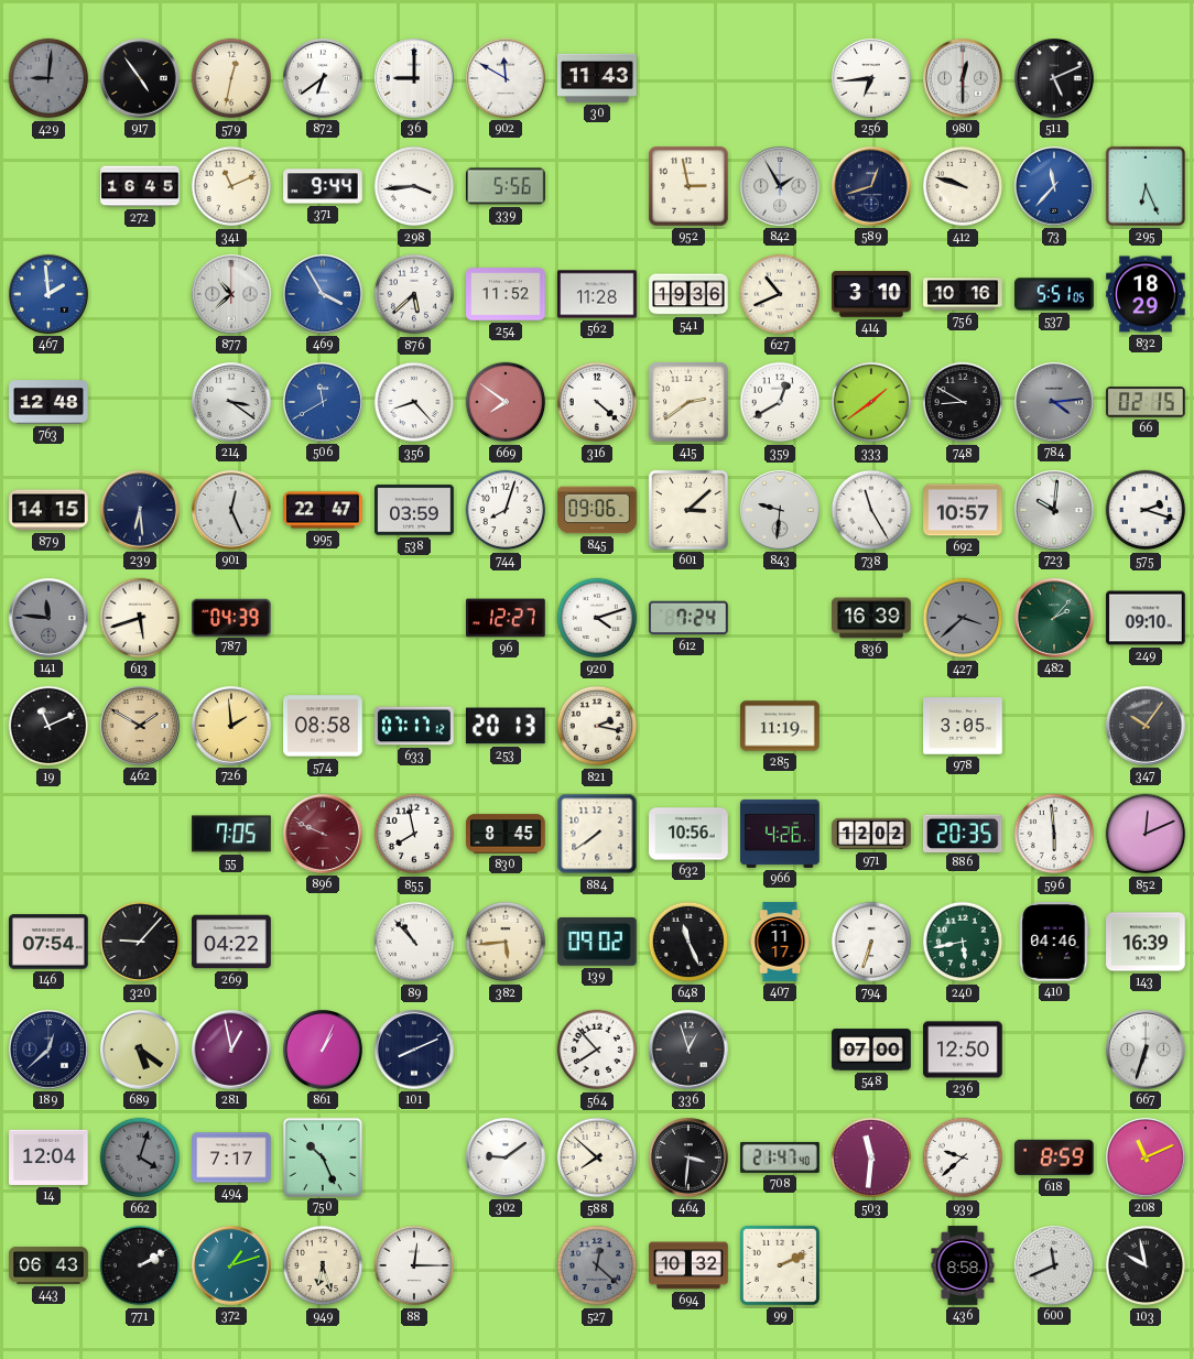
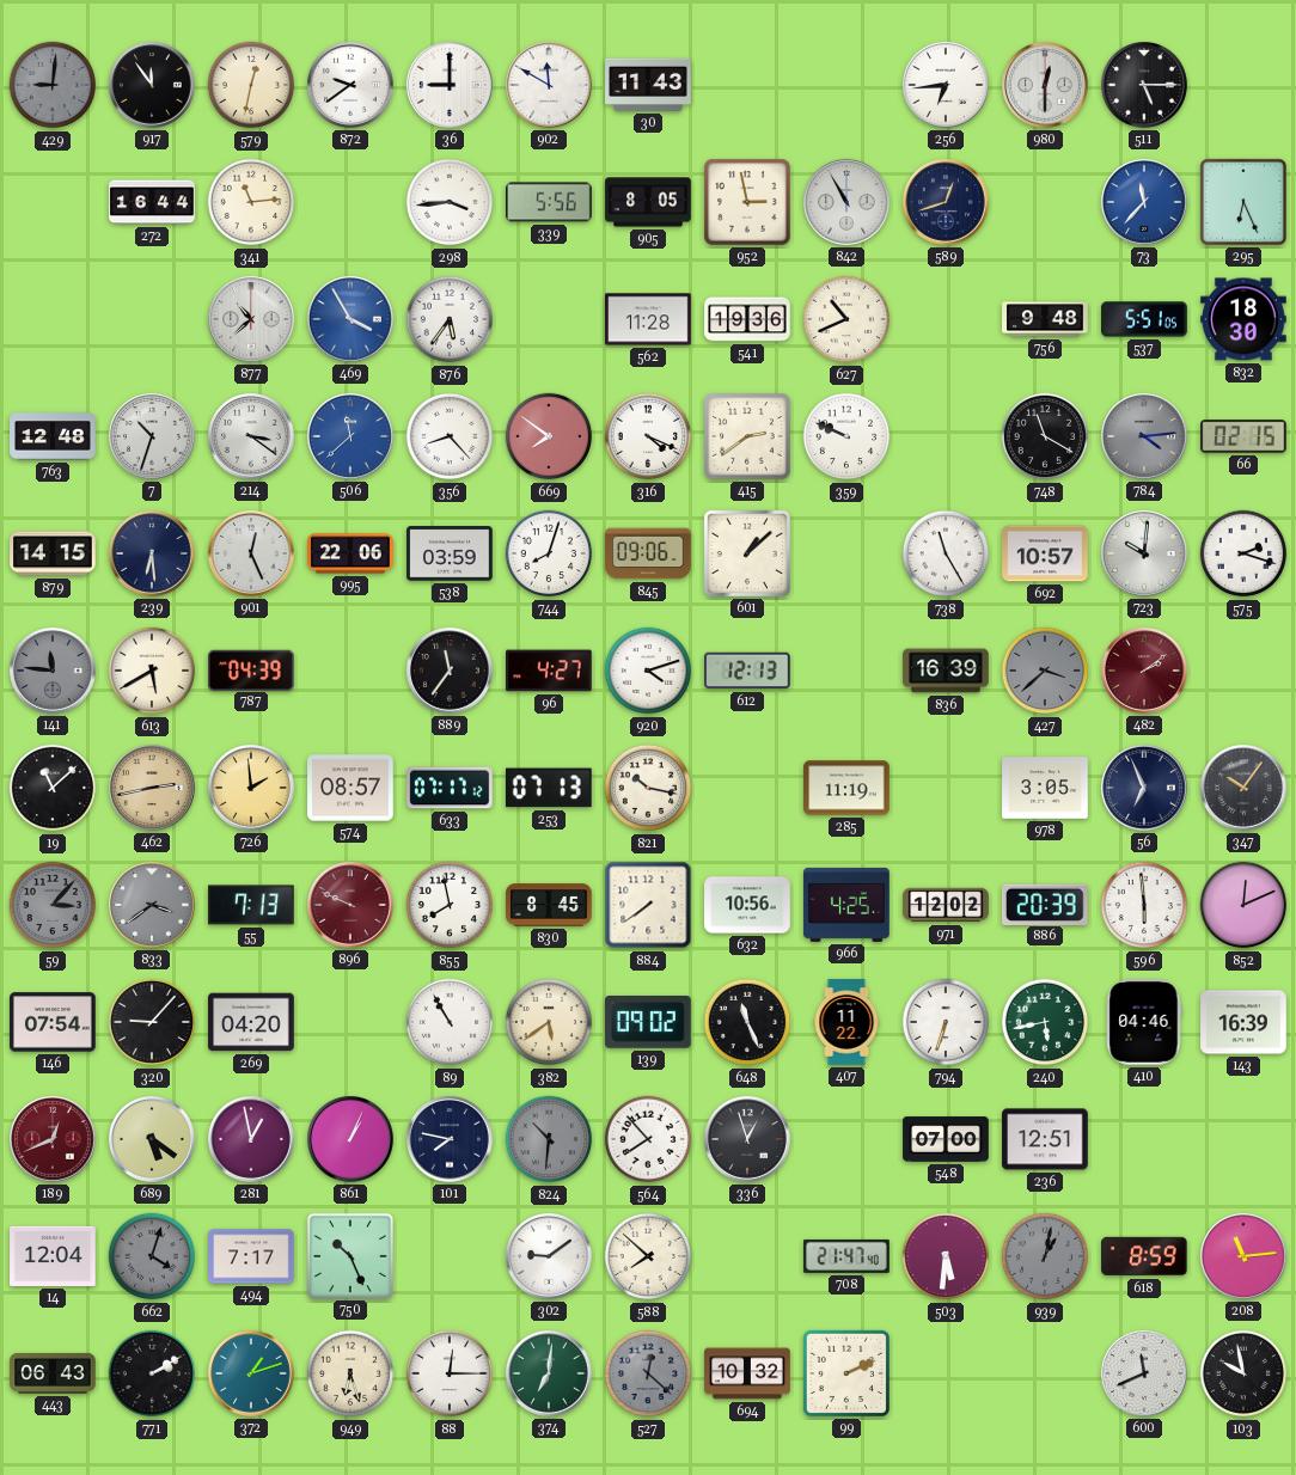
917: 4:54 -> 11:54
872: 6:39 -> 9:39
511: 5:11 -> 5:15
272: 16:45 -> 16:44
341: 11:11 -> 11:14
371: 9:44 -> none
905: none -> 8:05
842: 1:55 -> 10:55
412: 9:48 -> none
467: 1:59 -> none
876: 5:38 -> 5:36
254: 11:52 -> none
414: 3:10 -> none
756: 10:16 -> 9:48
832: 18:29 -> 18:30
7: none -> 10:33
506: 11:40 -> 11:38
316: 4:22 -> 4:19
359: 12:40 -> 9:49
333: 1:39 -> none
748: 8:50 -> 11:20
995: 22:47 -> 22:06
601: 3:08 -> 1:08
843: 9:31 -> none
613: 5:42 -> 5:40
889: none -> 11:36
96: 12:27 -> 4:27
612: 7:24 -> 12:13
482: 2:07 -> 2:09
482 dial: green -> burgundy
249: 09:10 -> none
19: 11:11 -> 11:08
462: 1:50 -> 2:43
574: 08:58 -> 08:57
253: 20:13 -> 07:13
821: 2:17 -> 10:17
56: none -> 6:56
59: none -> 3:07
833: none -> 3:39
55: 7:05 -> 7:13
966: 4:26 -> 4:25
886: 20:35 -> 20:39
269: 04:22 -> 04:20
89: 10:53 -> 10:55
382: 5:44 -> 5:39
407: 11:17 -> 11:22
189: 12:38 -> 12:41
189 dial: navy -> burgundy
101: 8:11 -> 7:47
824: none -> 10:31
236: 12:50 -> 12:51
667: 6:33 -> none
464: 3:31 -> none
503: 11:31 -> 5:31
939: 9:38 -> 1:02
939 dial: white -> grey
208: 11:11 -> 11:14
374: none -> 7:01
436: 8:58 -> none
